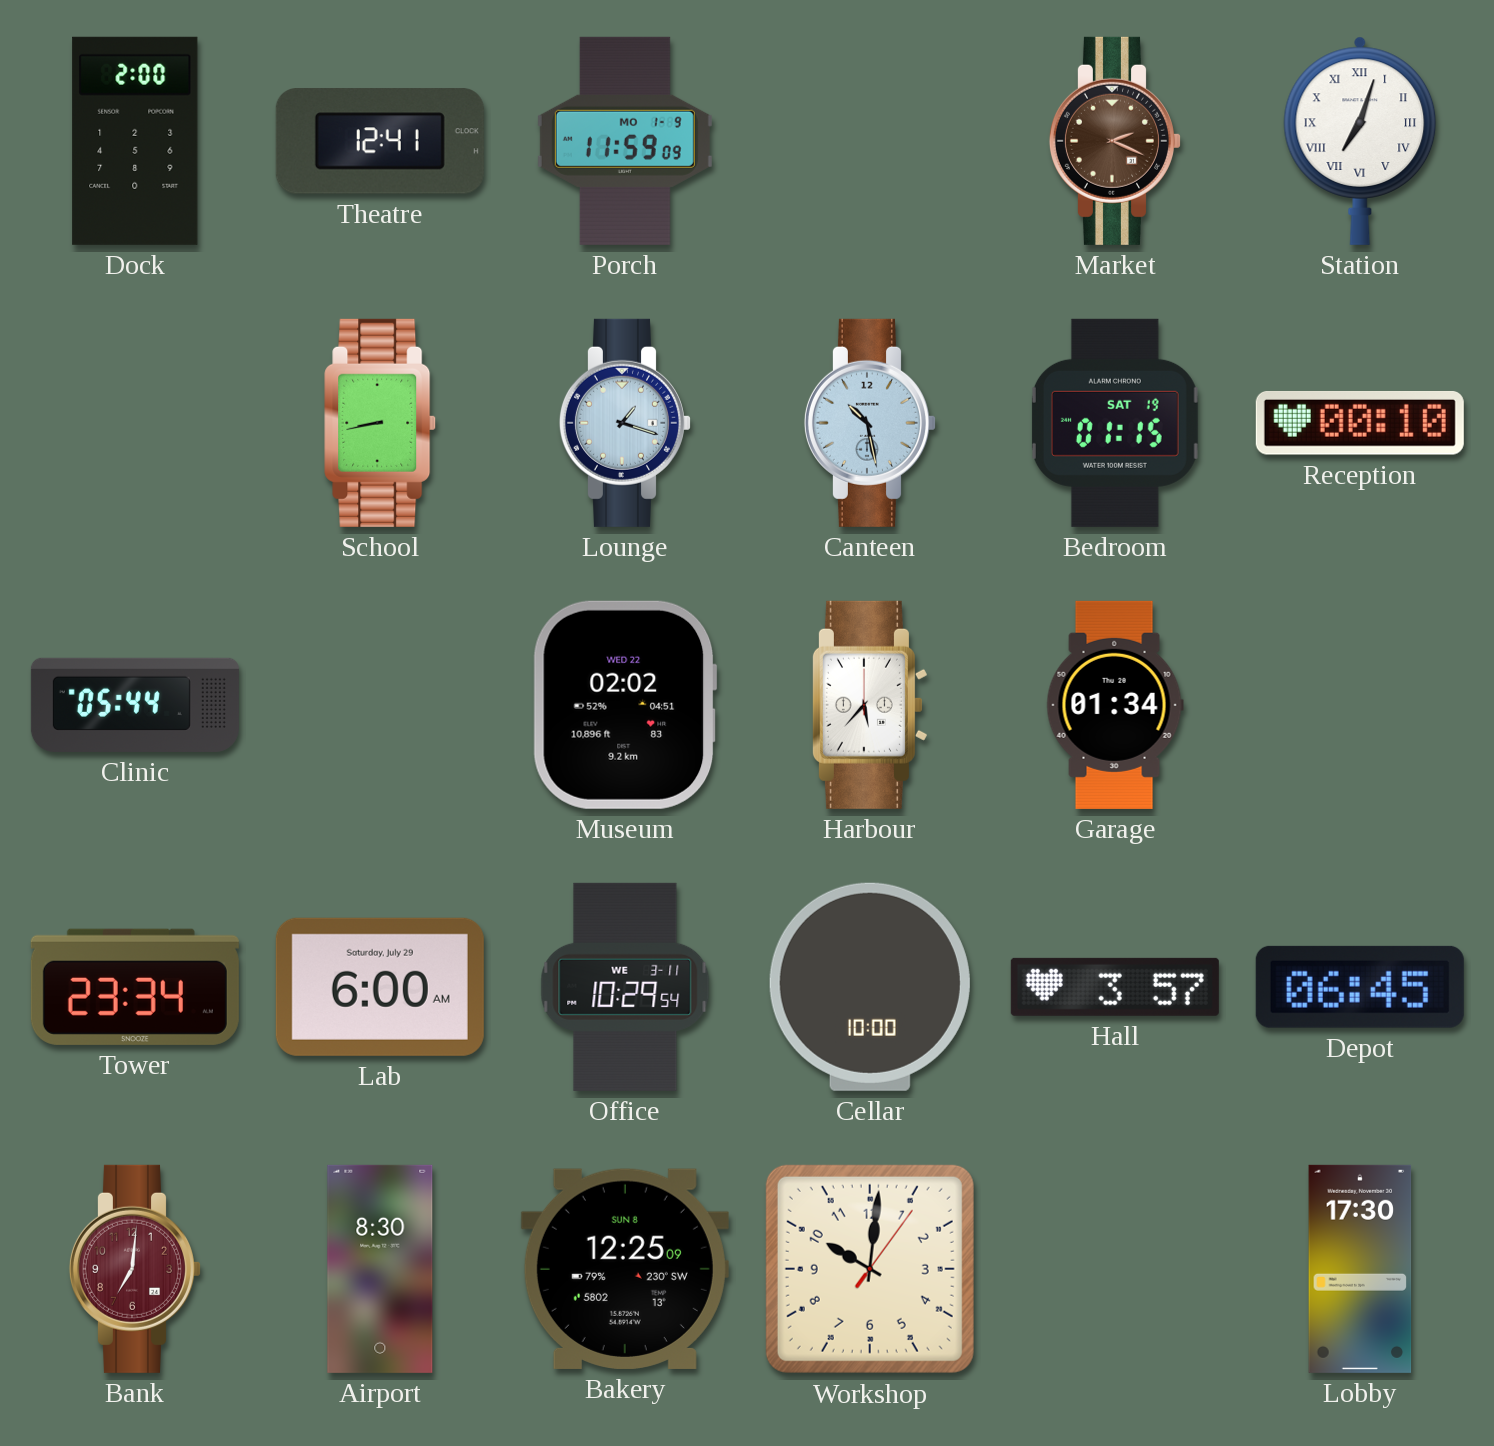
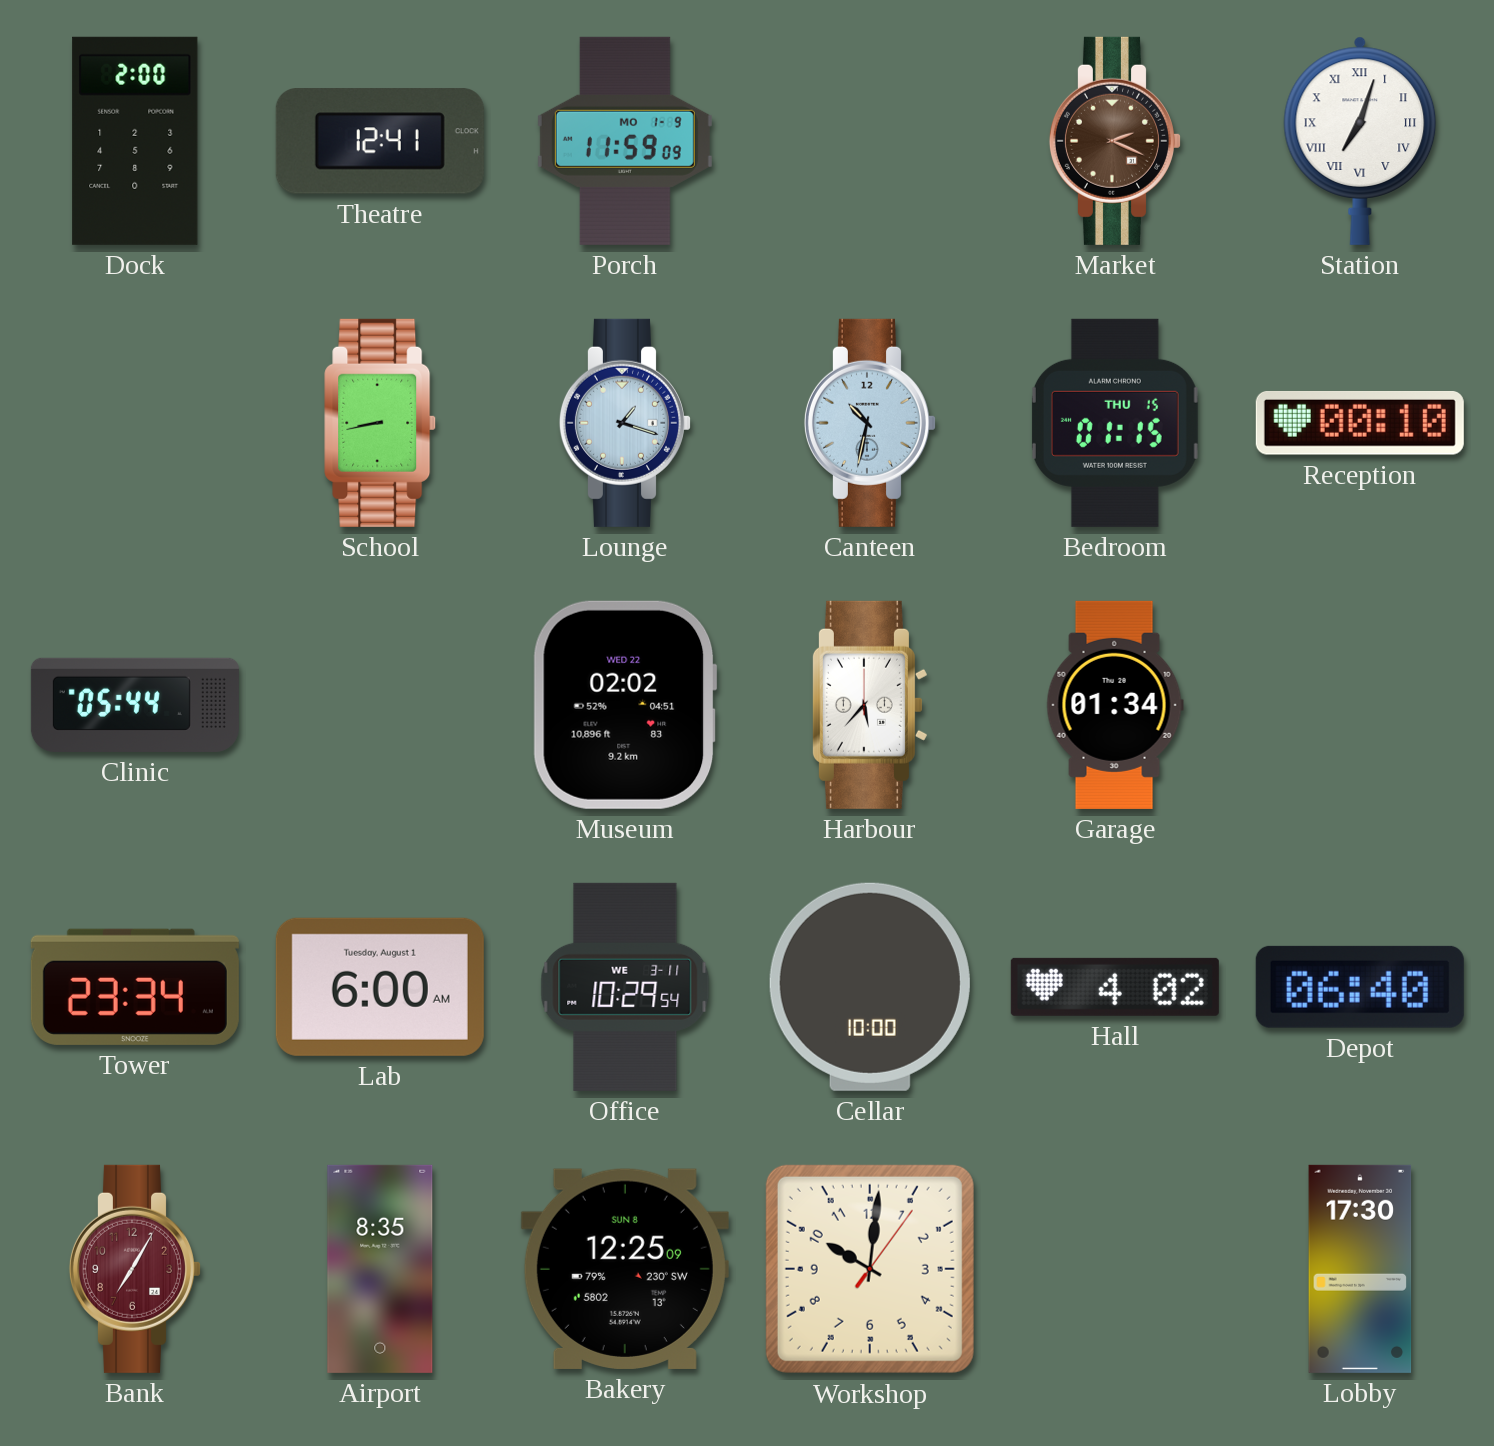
Canteen: 10:28 -> 10:32
Bedroom date: SAT 19 -> THU 15
Lab date: Saturday, July 29 -> Tuesday, August 1
Hall: 3:57 -> 4:02
Depot: 06:45 -> 06:40
Bank: 7:01 -> 7:05
Airport: 8:30 -> 8:35
